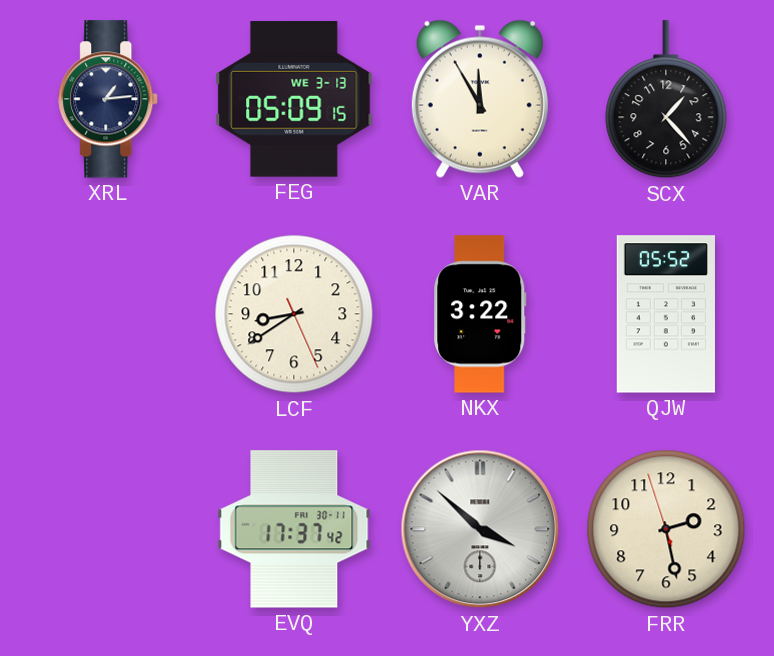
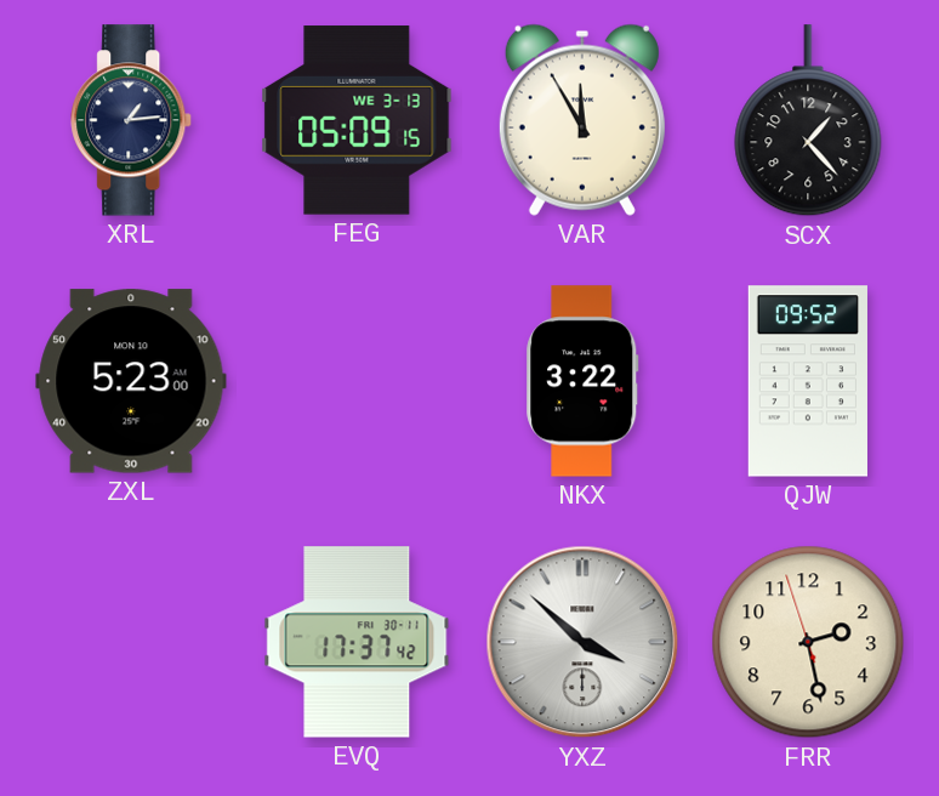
ZXL: none -> 5:23
LCF: 8:39 -> none
QJW: 05:52 -> 09:52
